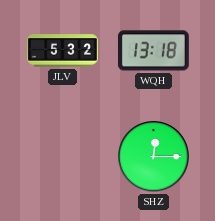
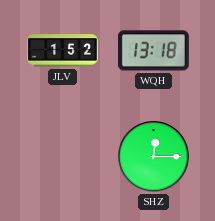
JLV: 5:32 -> 1:52
